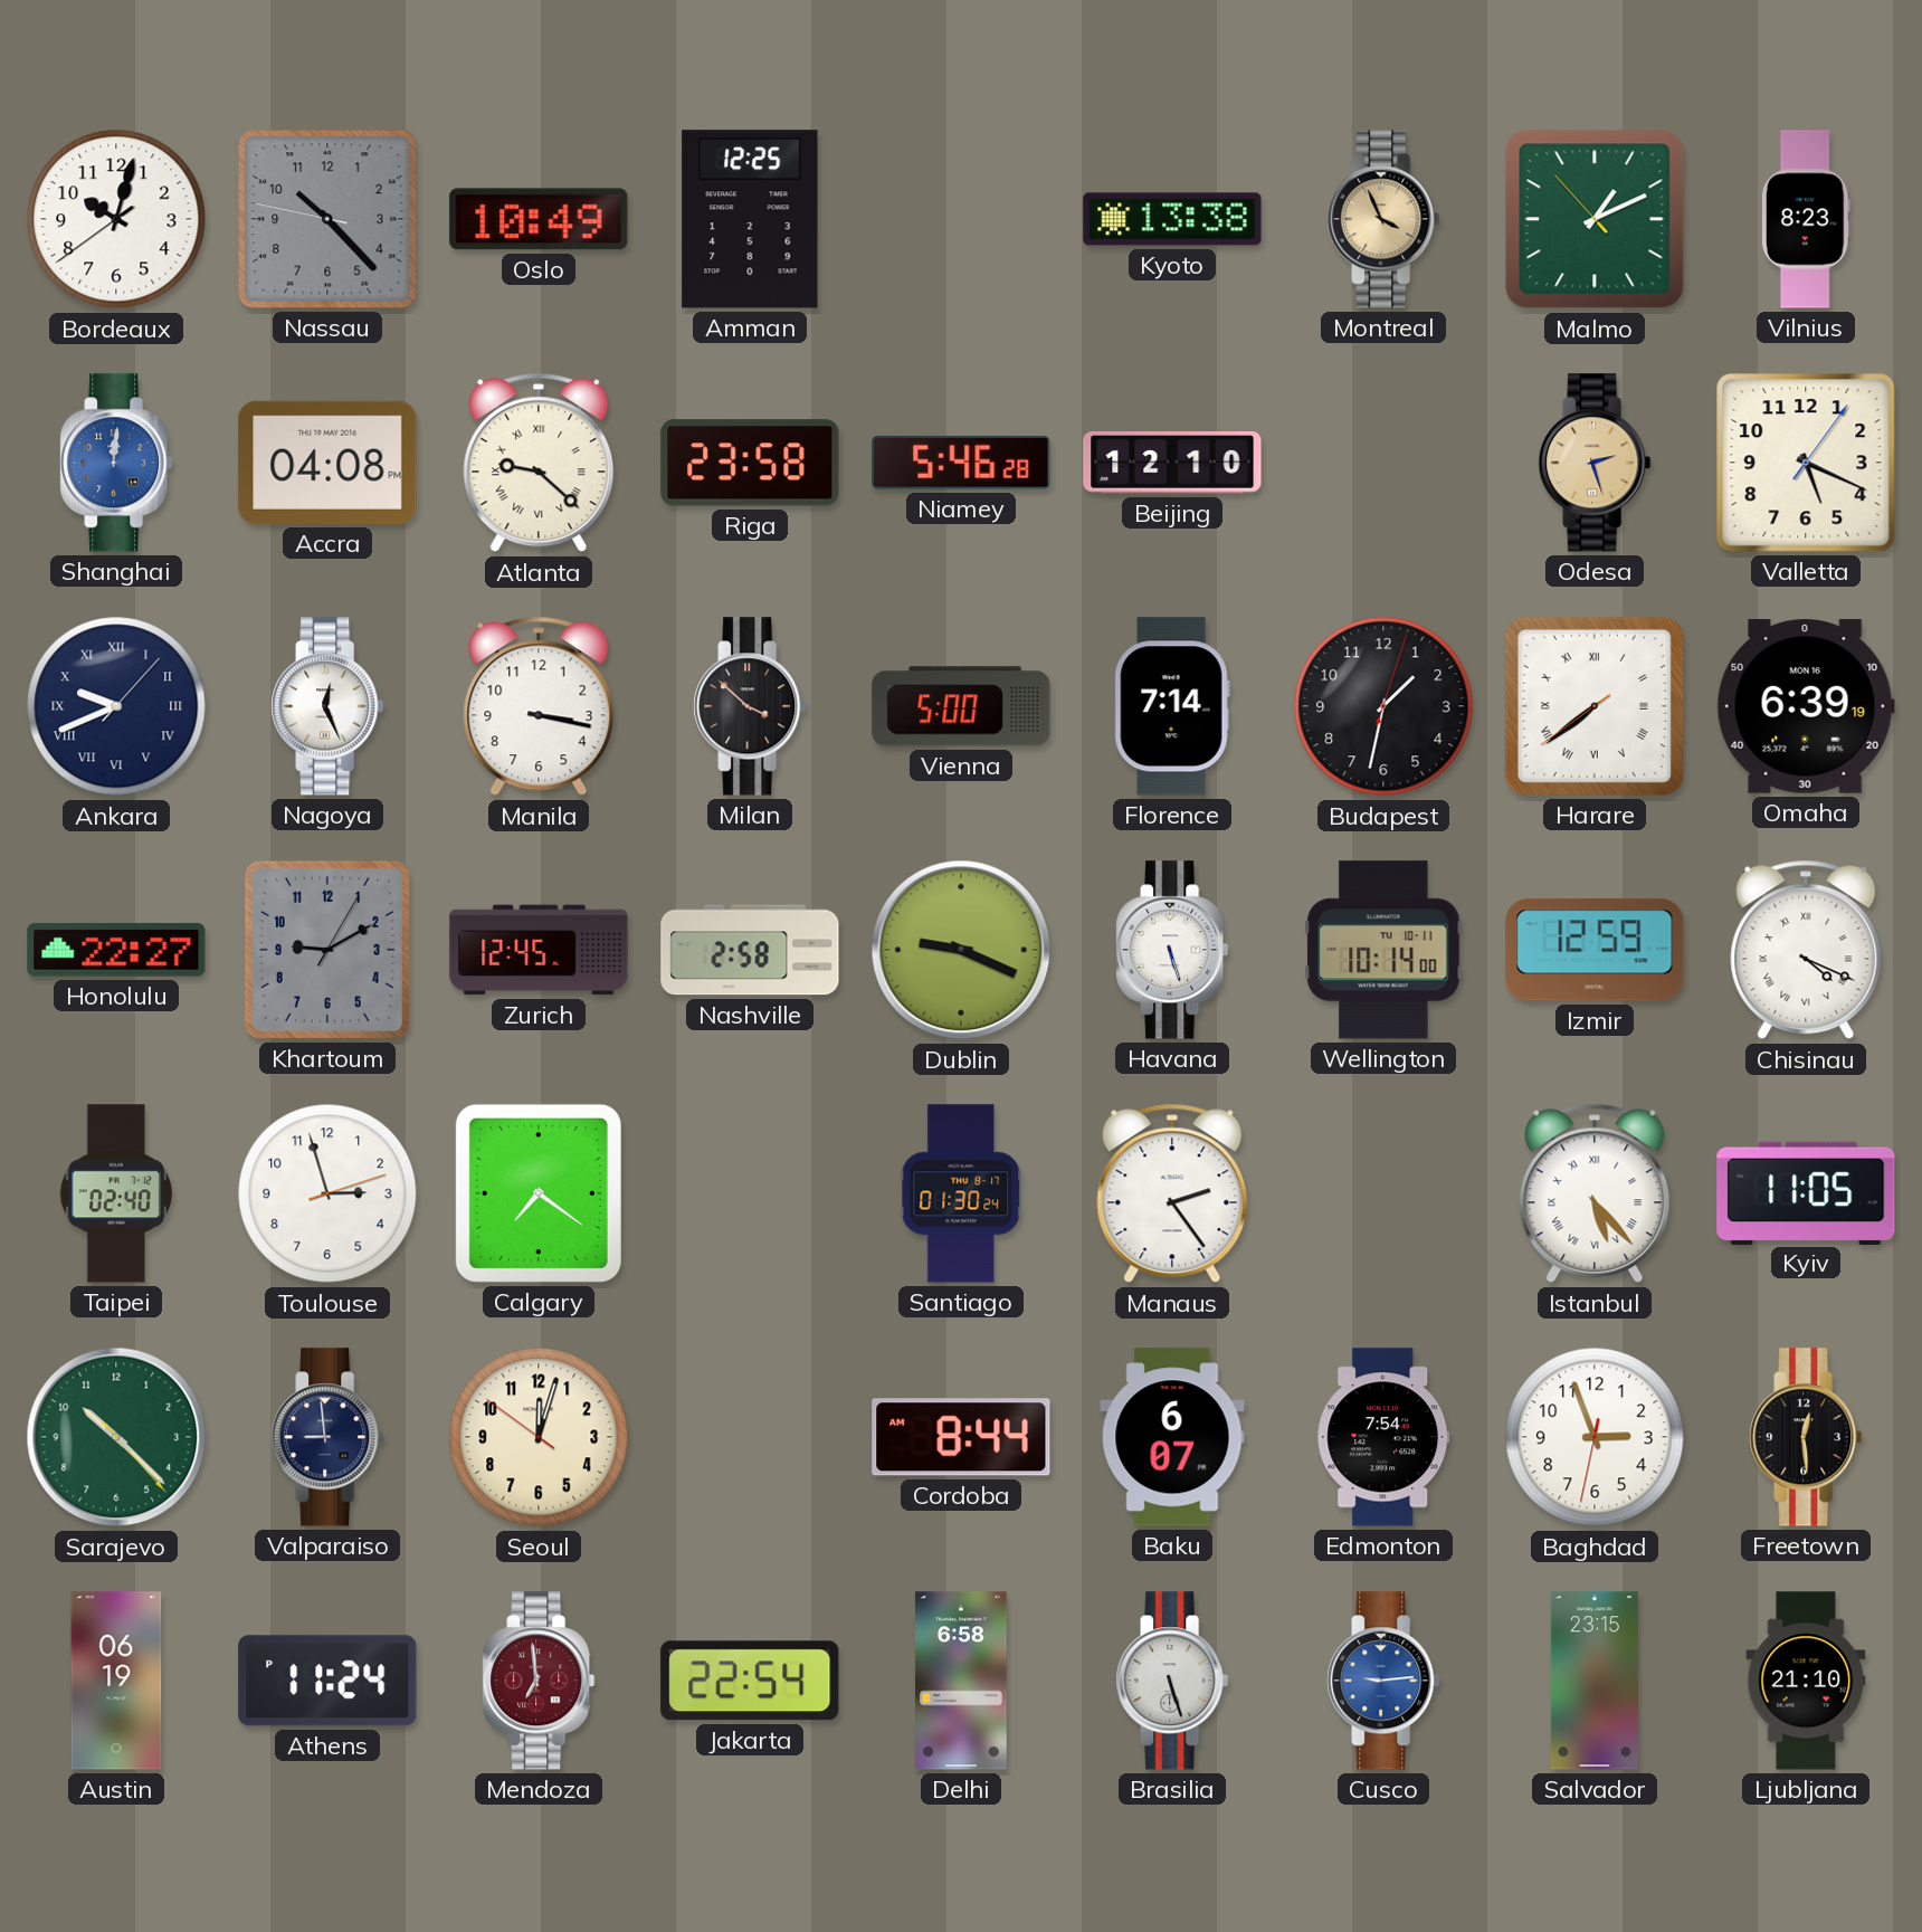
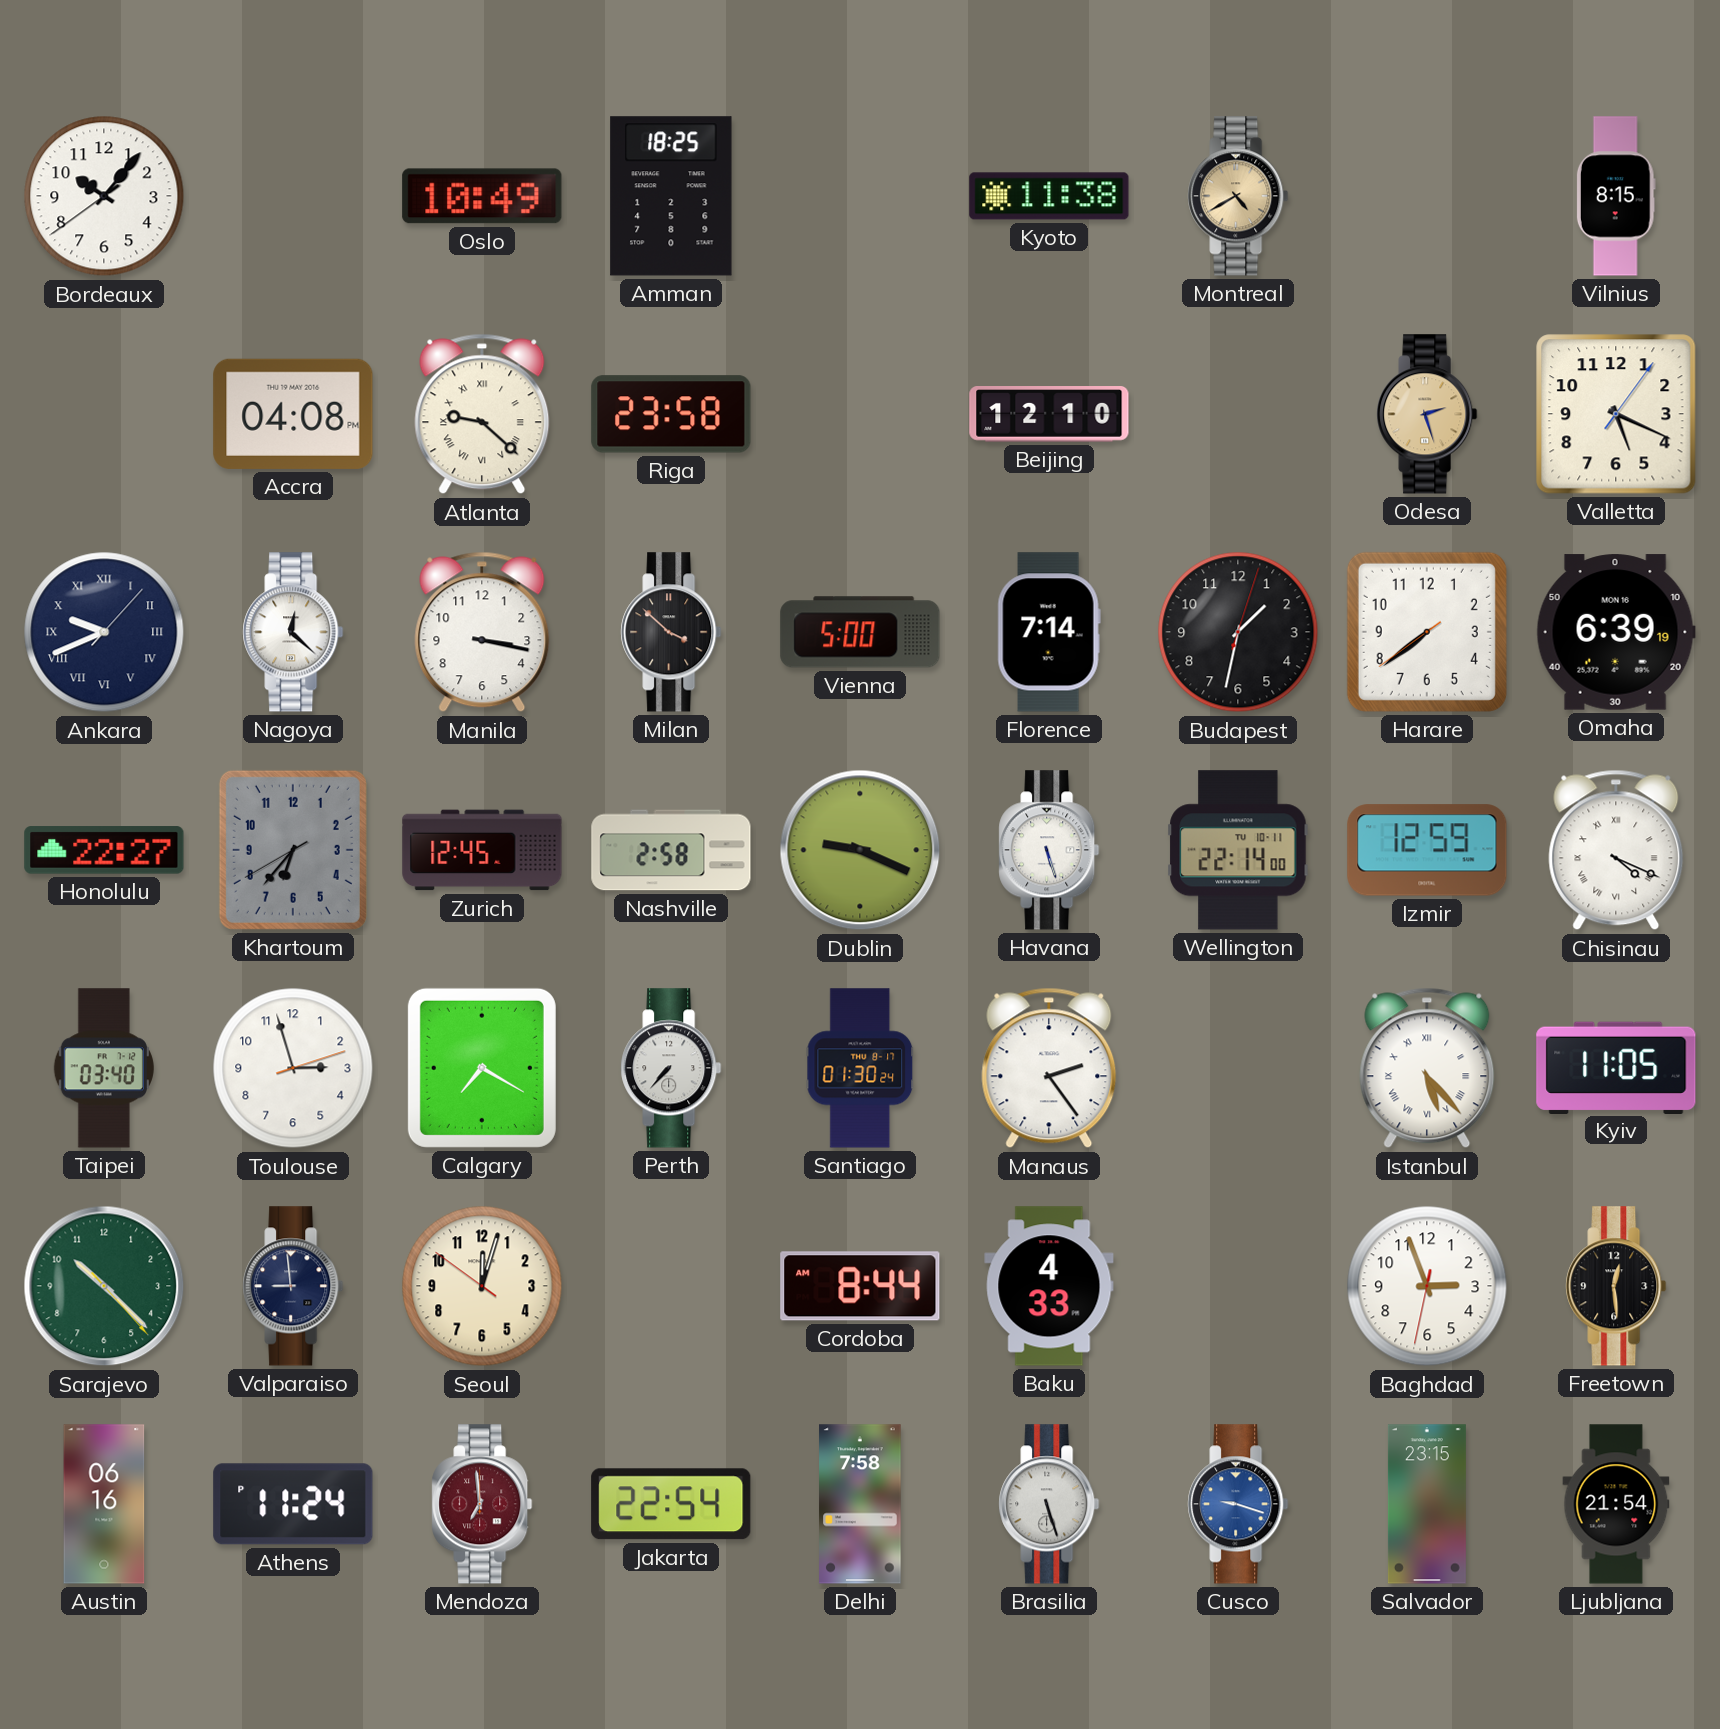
Bordeaux: 10:02 -> 10:06
Nassau: 10:22 -> none
Amman: 12:25 -> 18:25
Kyoto: 13:38 -> 11:38
Montreal: 3:56 -> 4:40
Malmo: 1:10 -> none
Vilnius: 8:23 -> 8:15
Shanghai: 12:01 -> none
Niamey: 5:46 -> none
Nagoya: 12:26 -> 12:22
Harare numerals: Roman -> Arabic
Khartoum: 9:10 -> 6:36
Wellington: 10:14 -> 22:14
Taipei: 02:40 -> 03:40
Calgary: 7:21 -> 7:20
Perth: none -> 7:37
Baku: 6:07 -> 4:33
Edmonton: 7:54 -> none
Austin: 06:19 -> 06:16
Delhi: 6:58 -> 7:58
Cusco: 9:14 -> 9:18
Ljubljana: 21:10 -> 21:54
